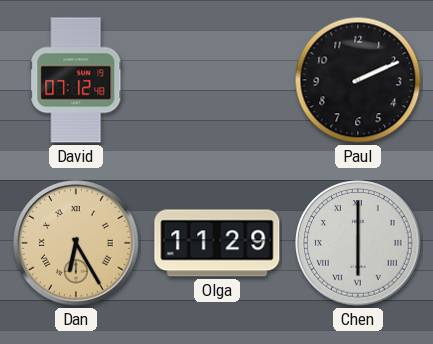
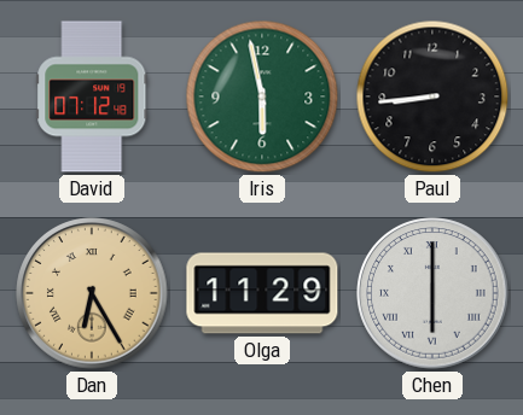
Iris: none -> 5:58
Paul: 2:11 -> 8:44
